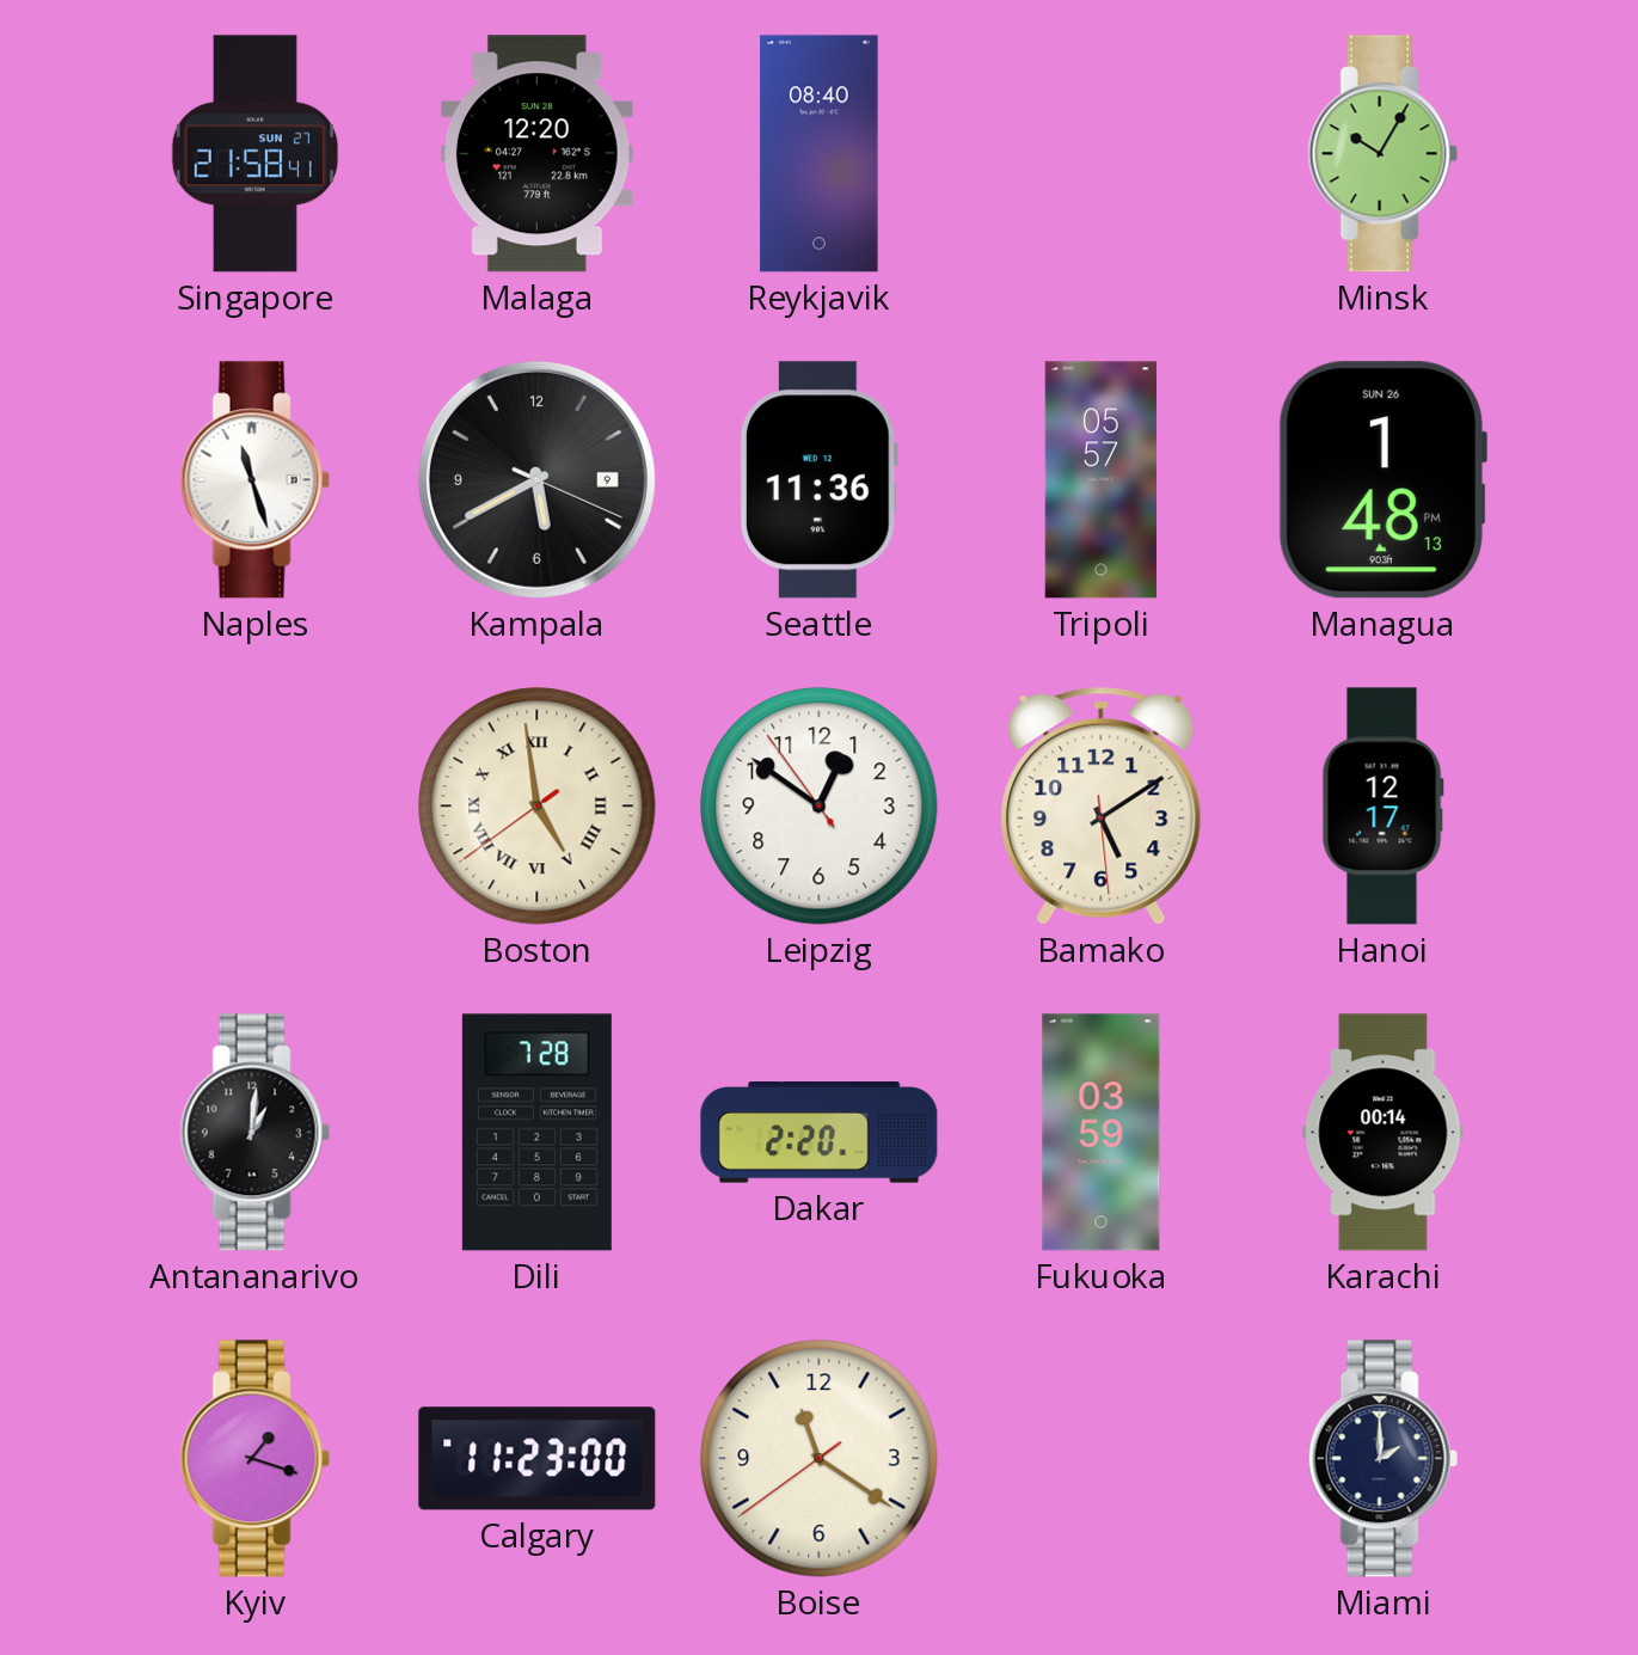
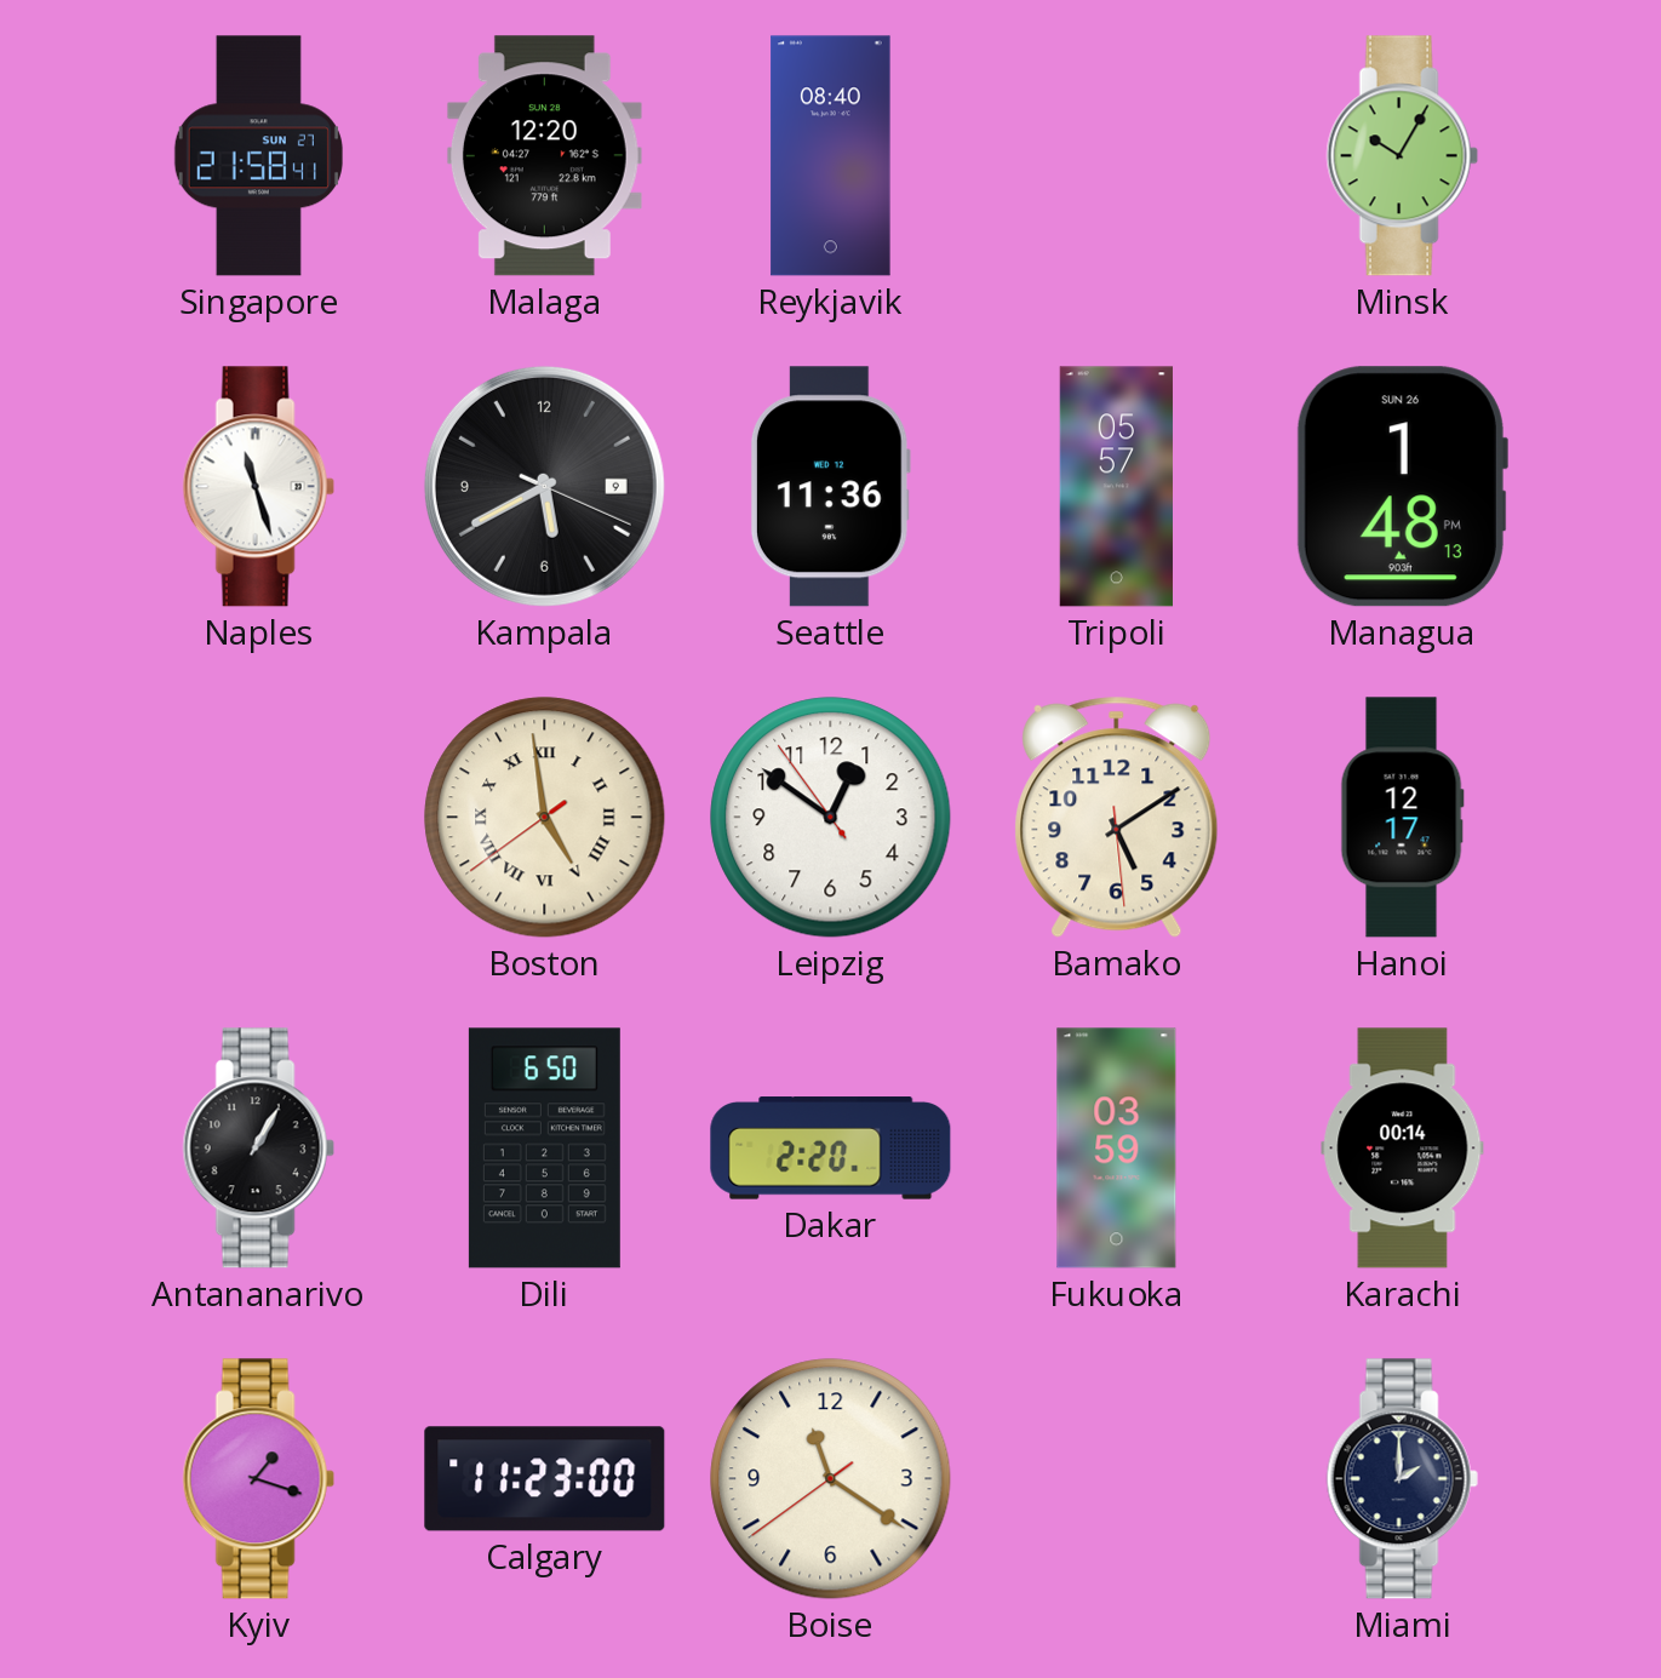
Antananarivo: 1:01 -> 1:05
Dili: 7:28 -> 6:50
